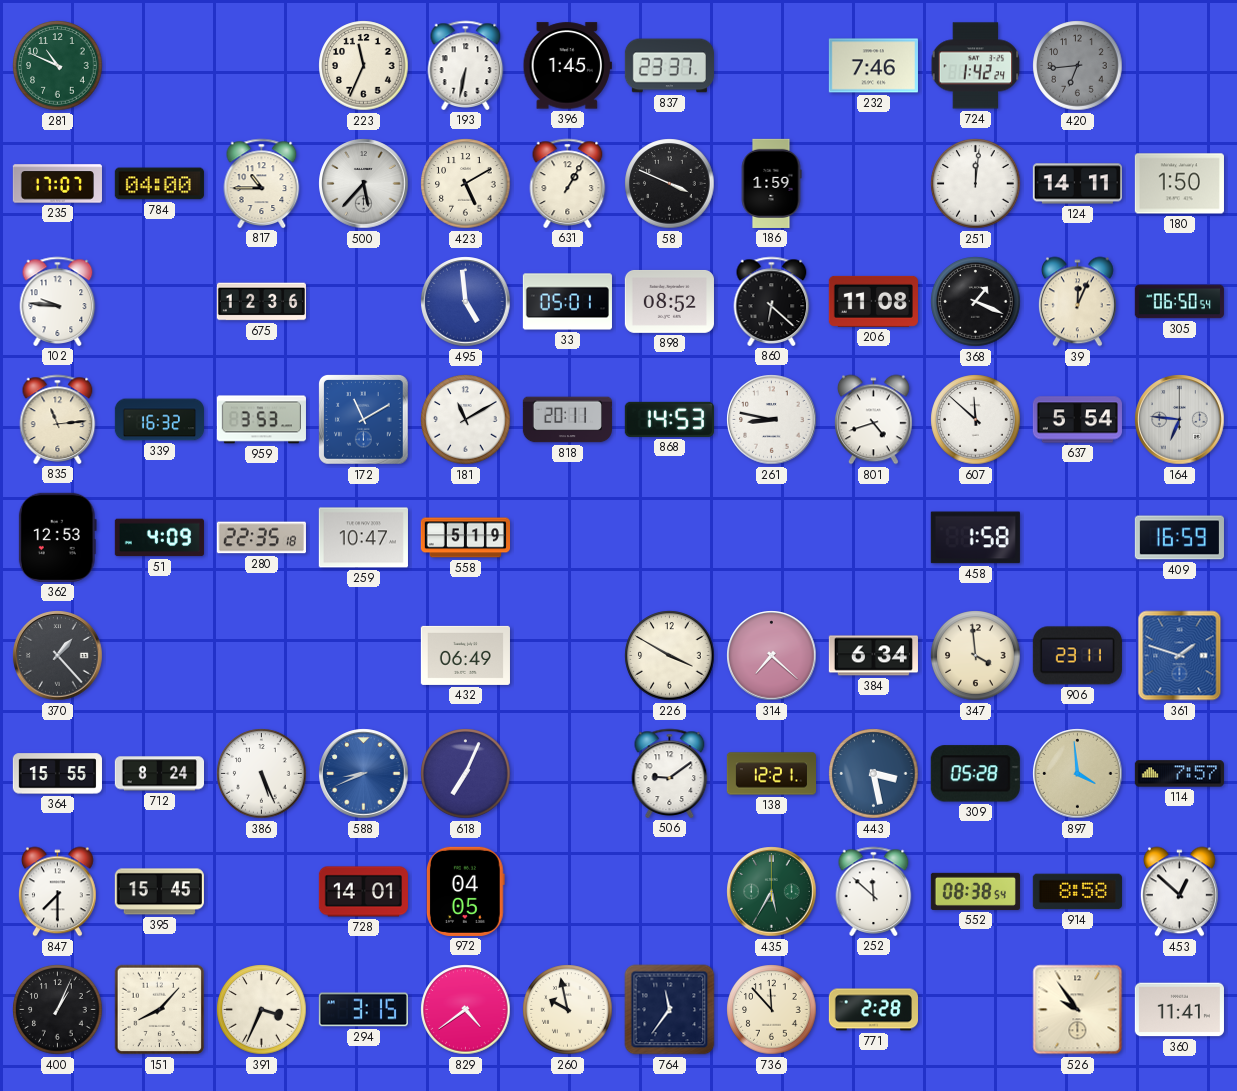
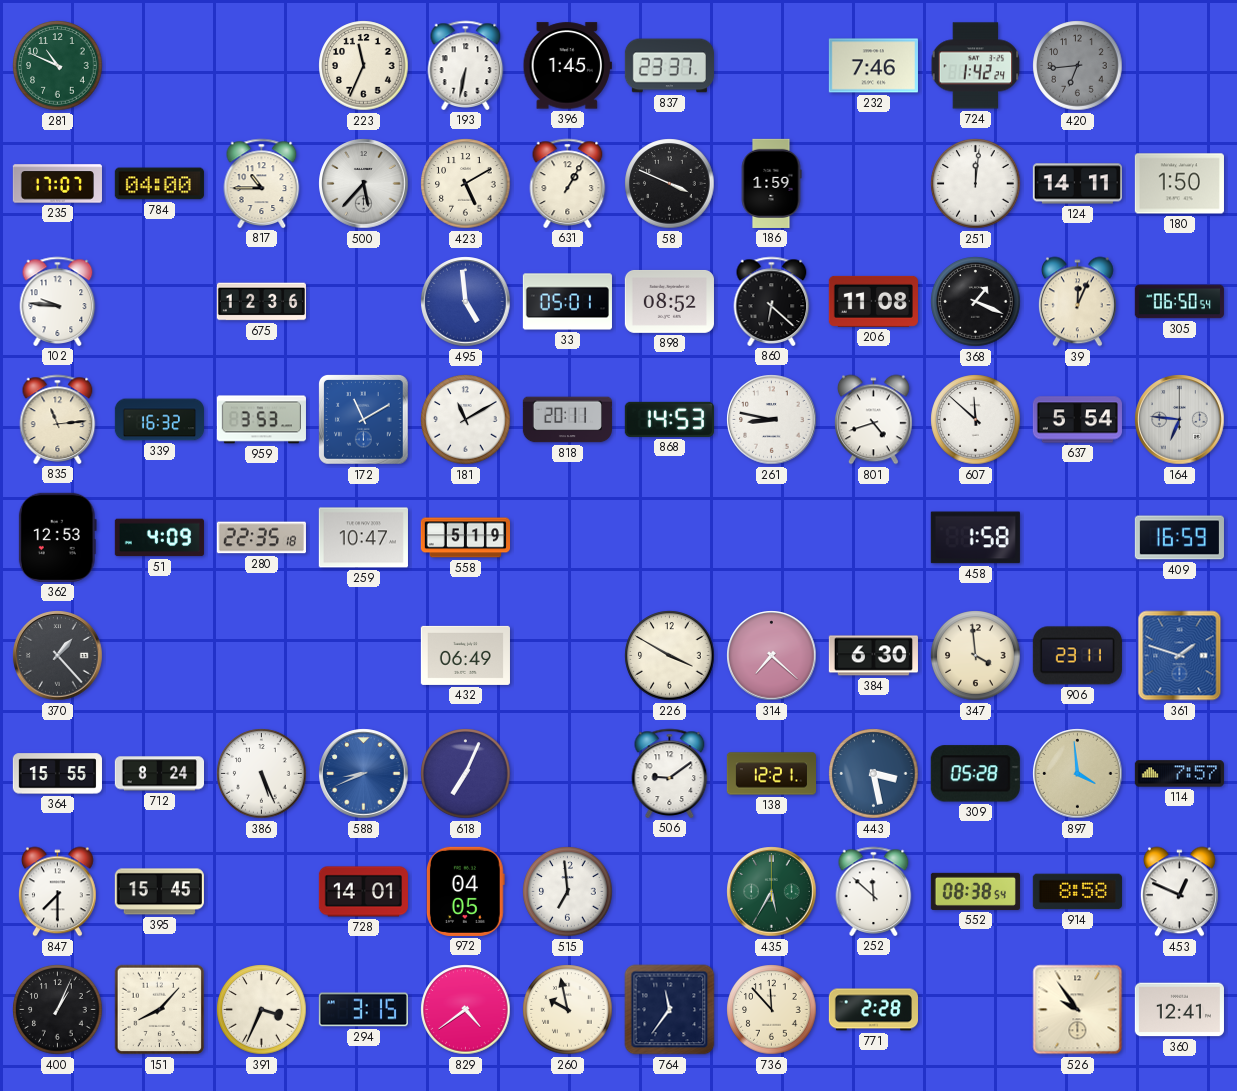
384: 6:34 -> 6:30
515: none -> 6:59
453: 12:52 -> 12:49
360: 11:41 -> 12:41
